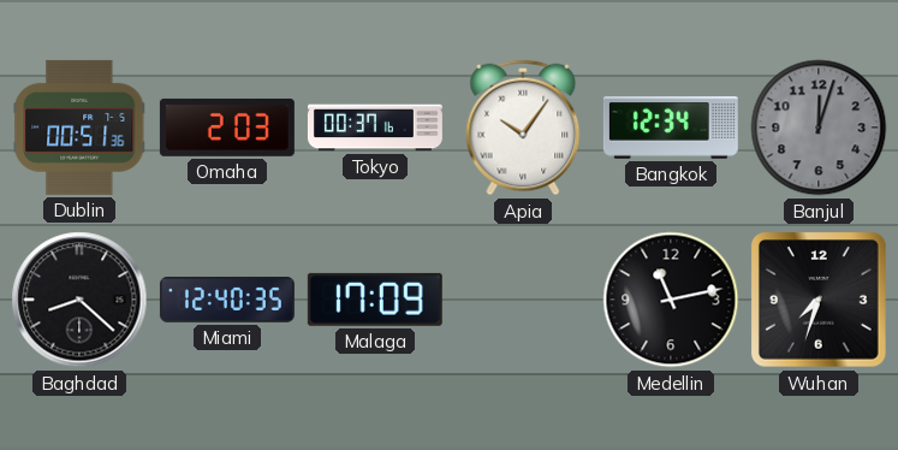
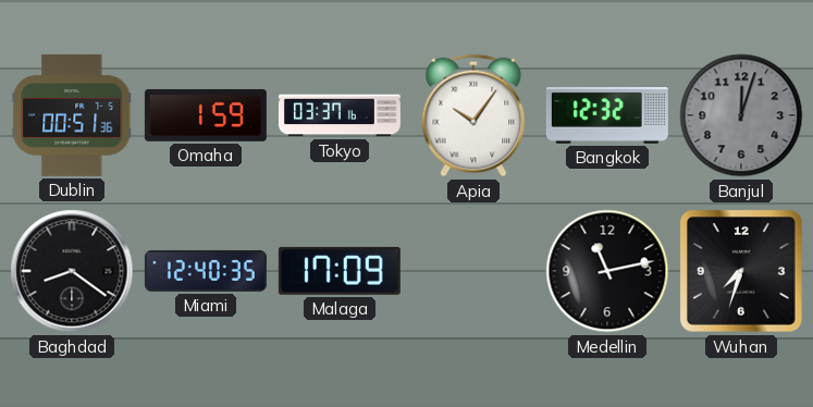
Omaha: 2:03 -> 1:59
Tokyo: 00:37 -> 03:37
Bangkok: 12:34 -> 12:32
Baghdad: 8:22 -> 8:21
